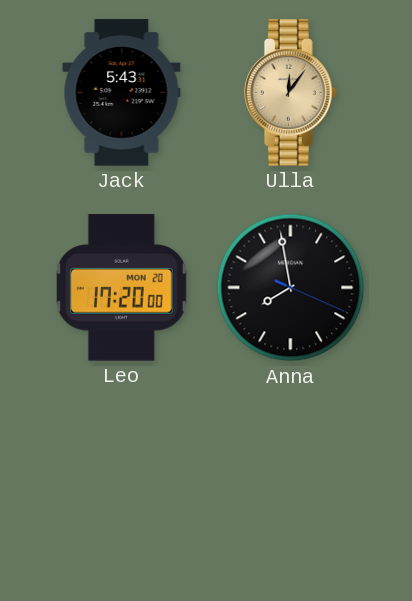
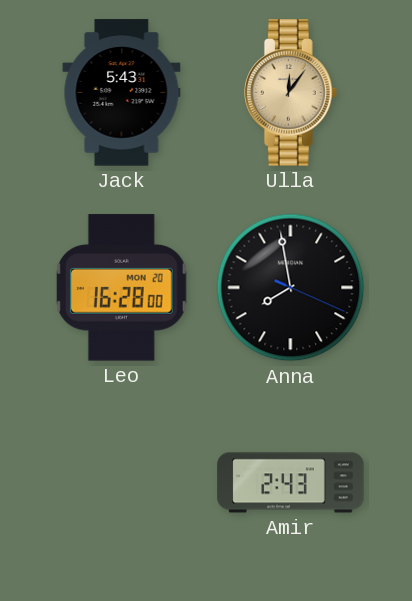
Leo: 17:20 -> 16:28
Amir: none -> 2:43
